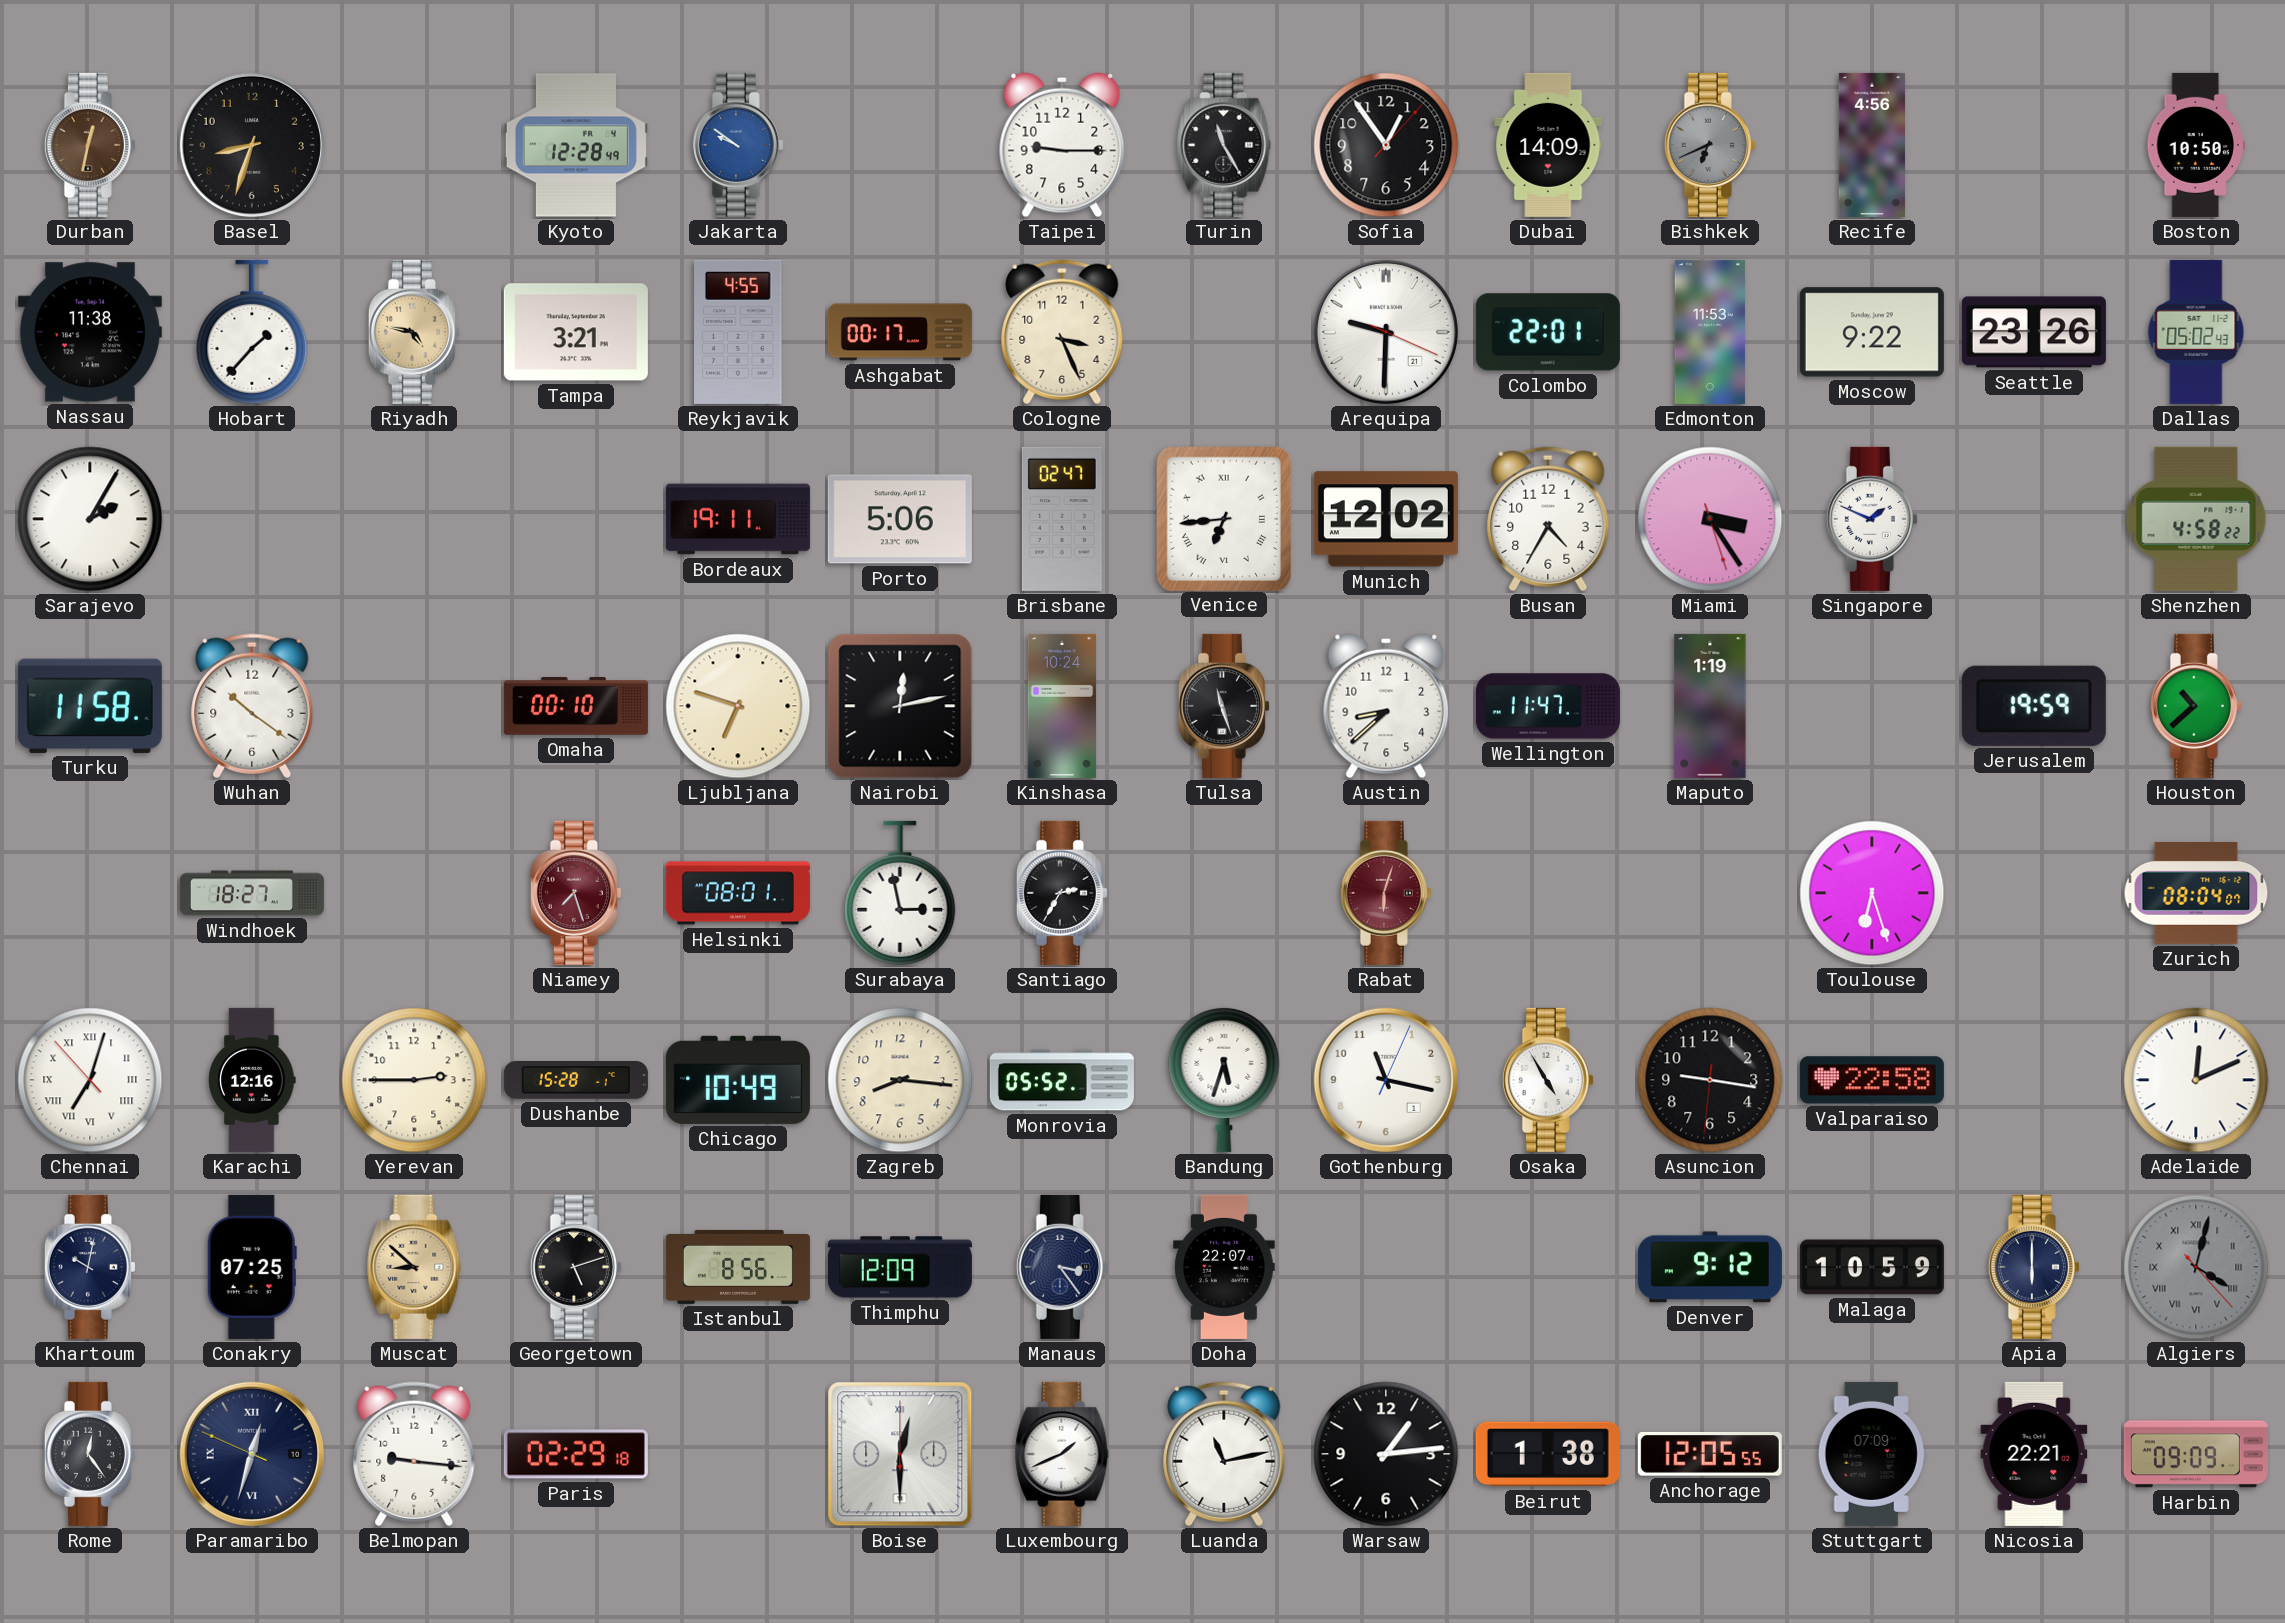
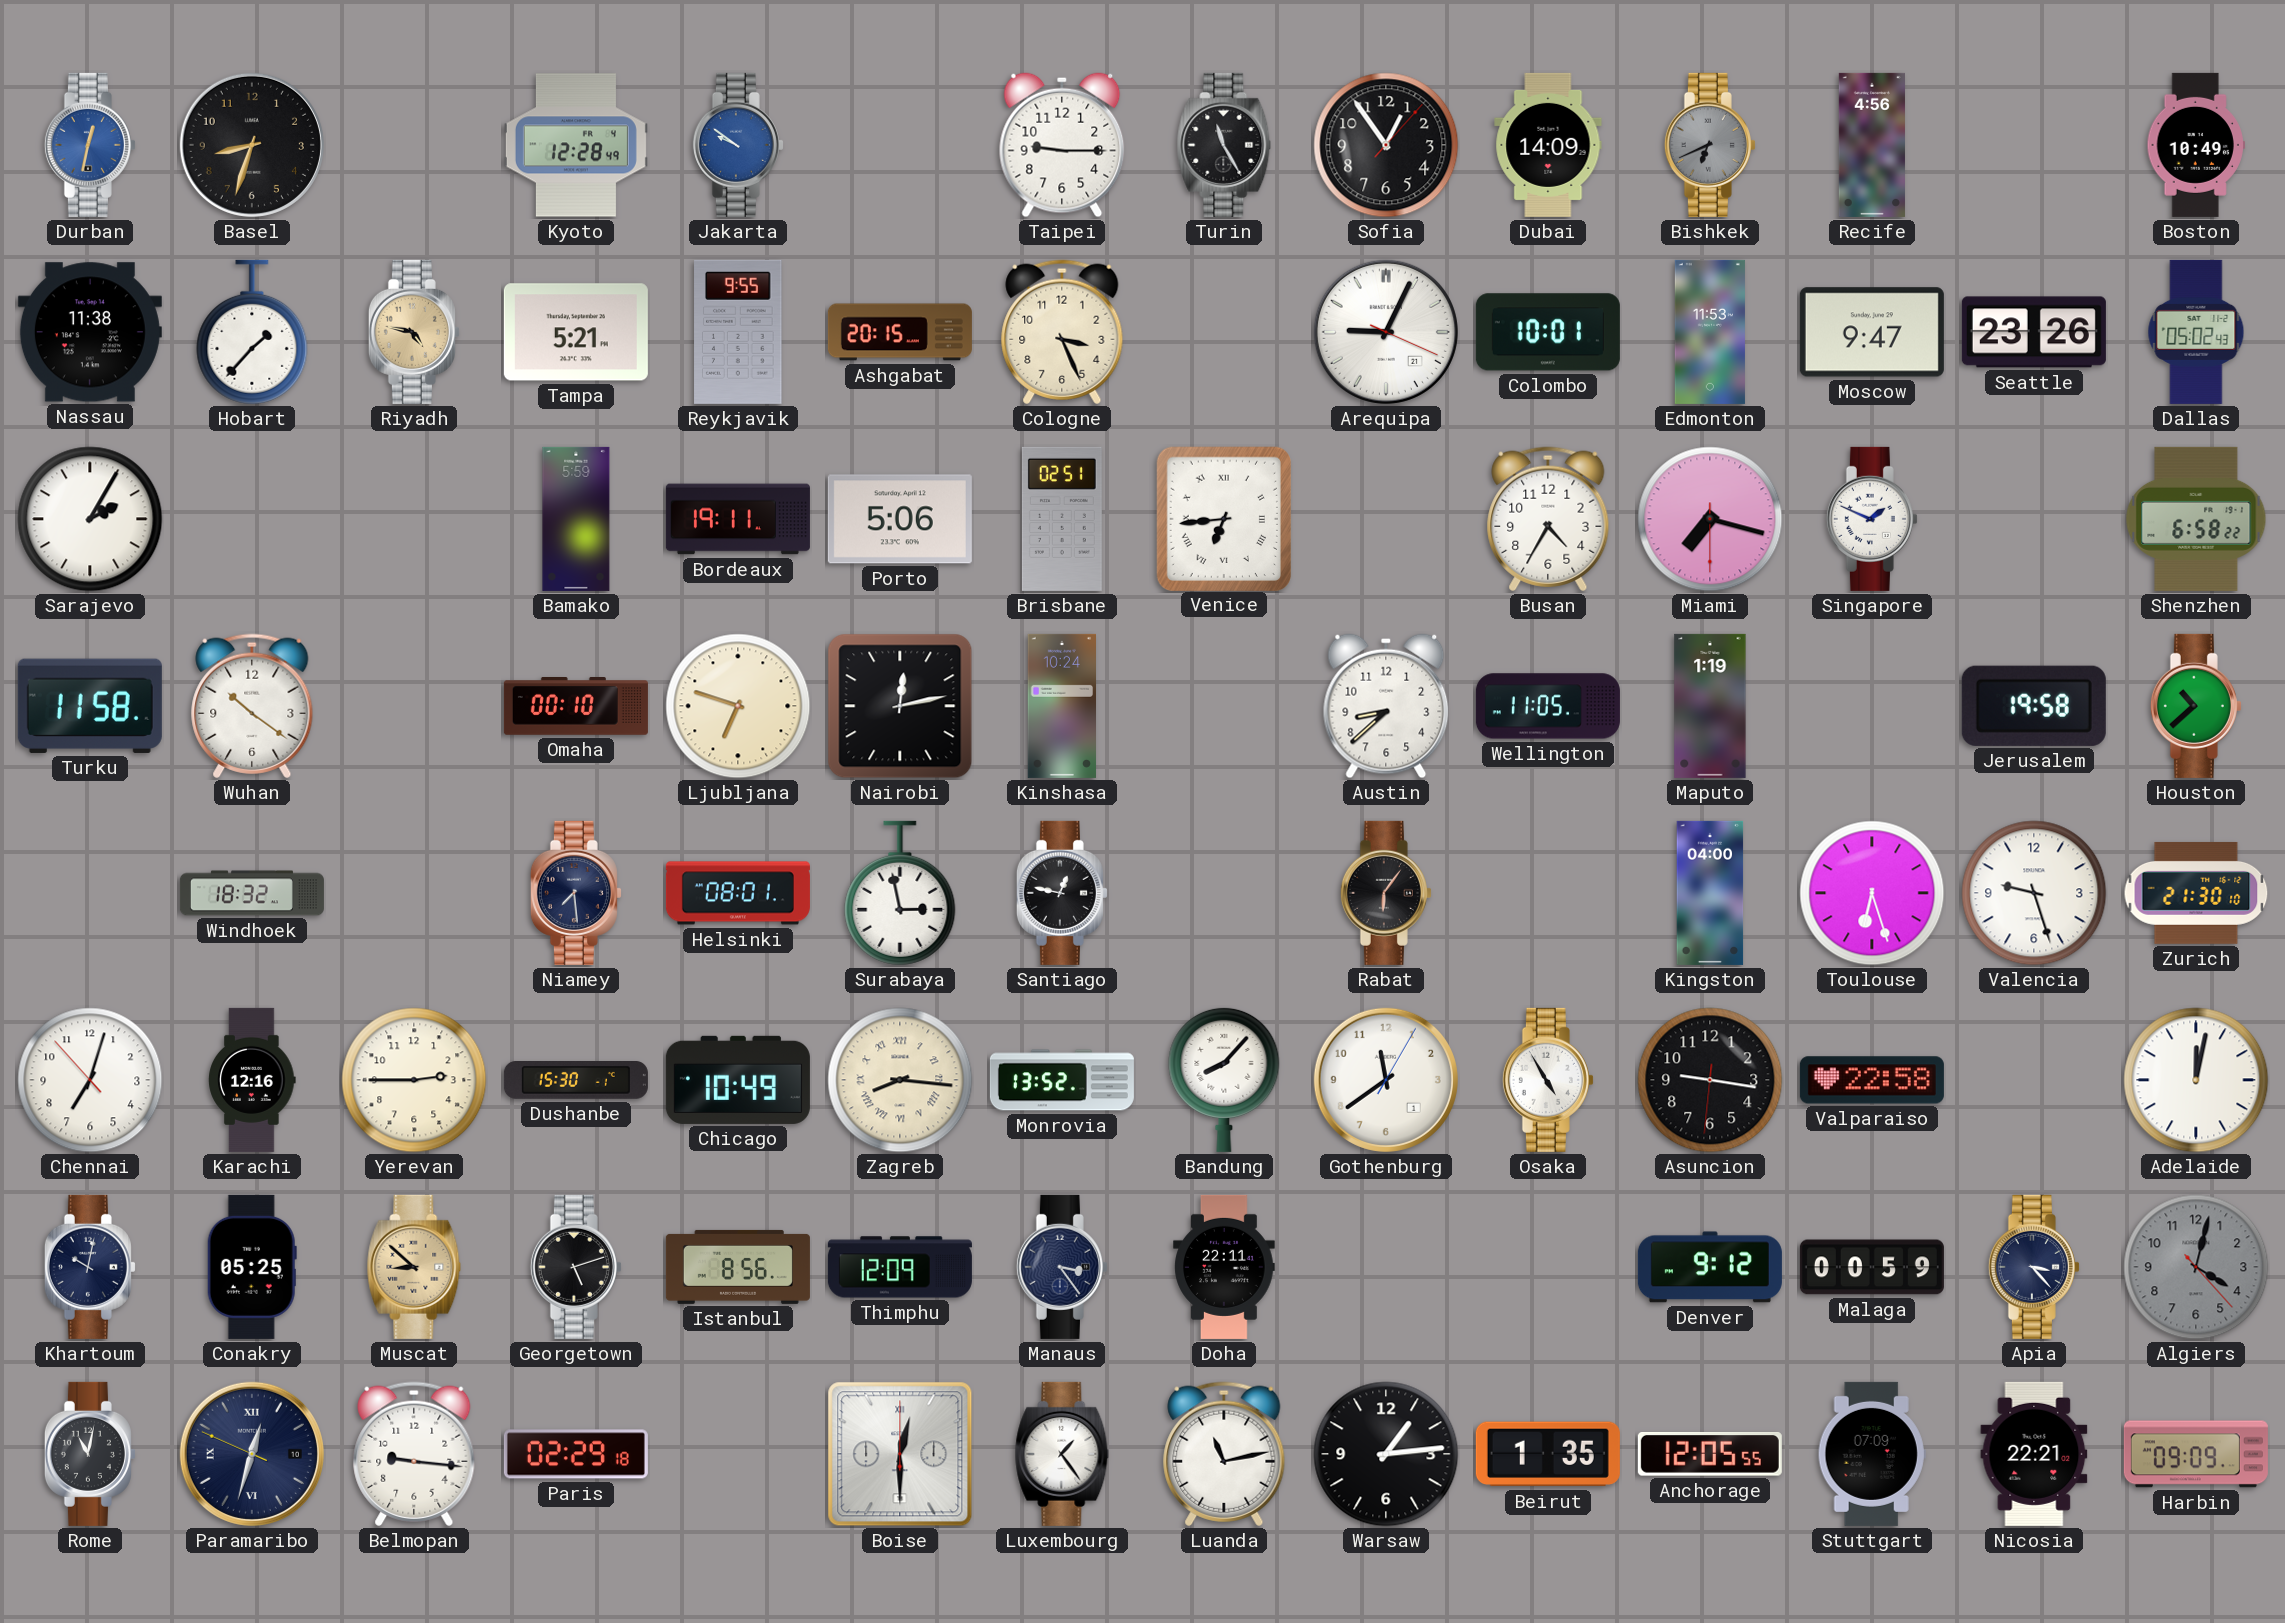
Durban dial: brown -> blue
Boston: 10:50 -> 10:49
Tampa: 3:21 -> 5:21
Reykjavik: 4:55 -> 9:55
Ashgabat: 00:17 -> 20:15
Arequipa: 9:30 -> 9:04
Colombo: 22:01 -> 10:01
Moscow: 9:22 -> 9:47
Bamako: none -> 5:59
Brisbane: 02:47 -> 02:51
Munich: 12:02 -> none
Miami: 3:24 -> 7:17
Shenzhen: 4:58 -> 6:58
Tulsa: 11:27 -> none
Wellington: 11:47 -> 11:05
Jerusalem: 19:59 -> 19:58
Windhoek: 18:27 -> 18:32
Niamey: 7:27 -> 7:29
Niamey dial: burgundy -> navy
Santiago: 2:35 -> 12:47
Rabat: 6:03 -> 6:06
Rabat dial: burgundy -> black
Kingston: none -> 04:00
Valencia: none -> 9:27
Zurich: 08:04 -> 21:30
Chennai numerals: Roman -> Arabic
Dushanbe: 15:28 -> 15:30
Zagreb numerals: Arabic -> Roman
Monrovia: 05:52 -> 13:52
Bandung: 5:33 -> 8:07
Gothenburg: 11:17 -> 11:39
Adelaide: 12:11 -> 12:02
Conakry: 07:25 -> 05:25
Doha: 22:07 -> 22:11
Malaga: 10:59 -> 00:59
Apia: 6:00 -> 3:23
Algiers numerals: Roman -> Arabic
Rome: 12:24 -> 11:02
Luxembourg: 1:41 -> 1:24
Beirut: 1:38 -> 1:35
